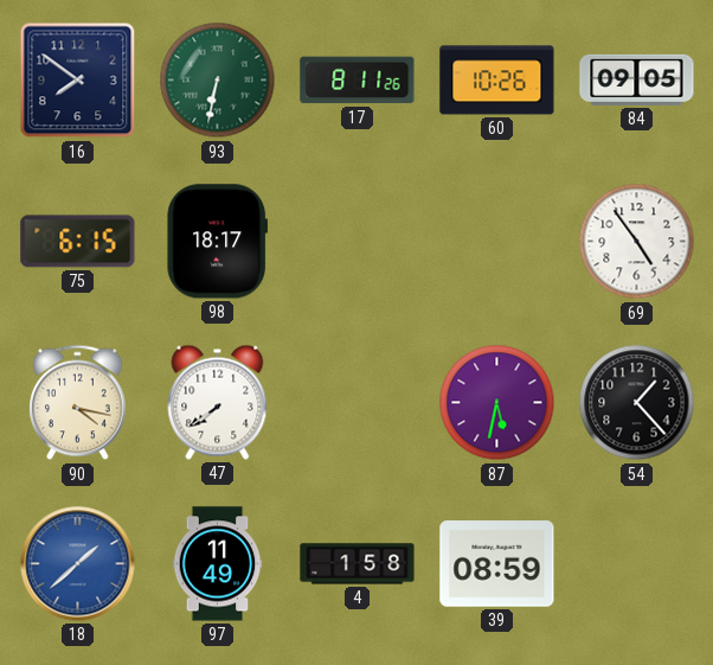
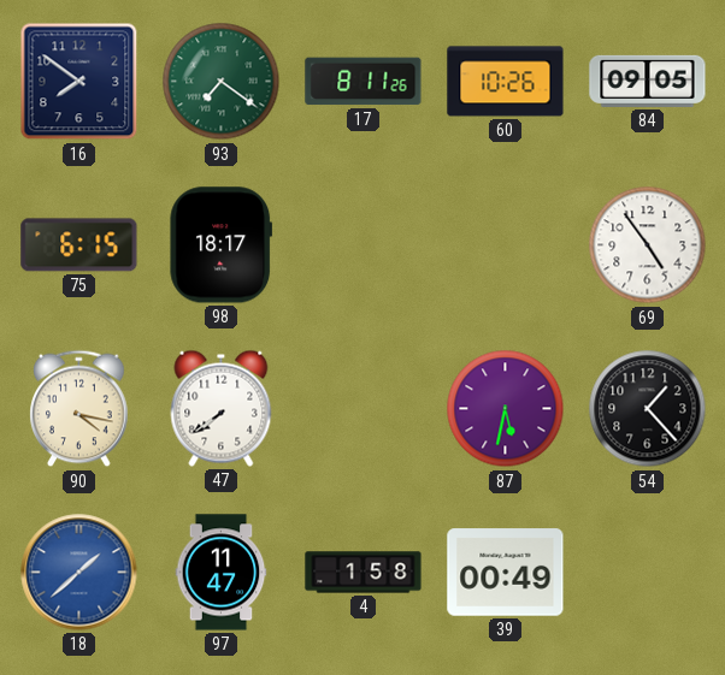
93: 6:32 -> 7:21
97: 11:49 -> 11:47
39: 08:59 -> 00:49
